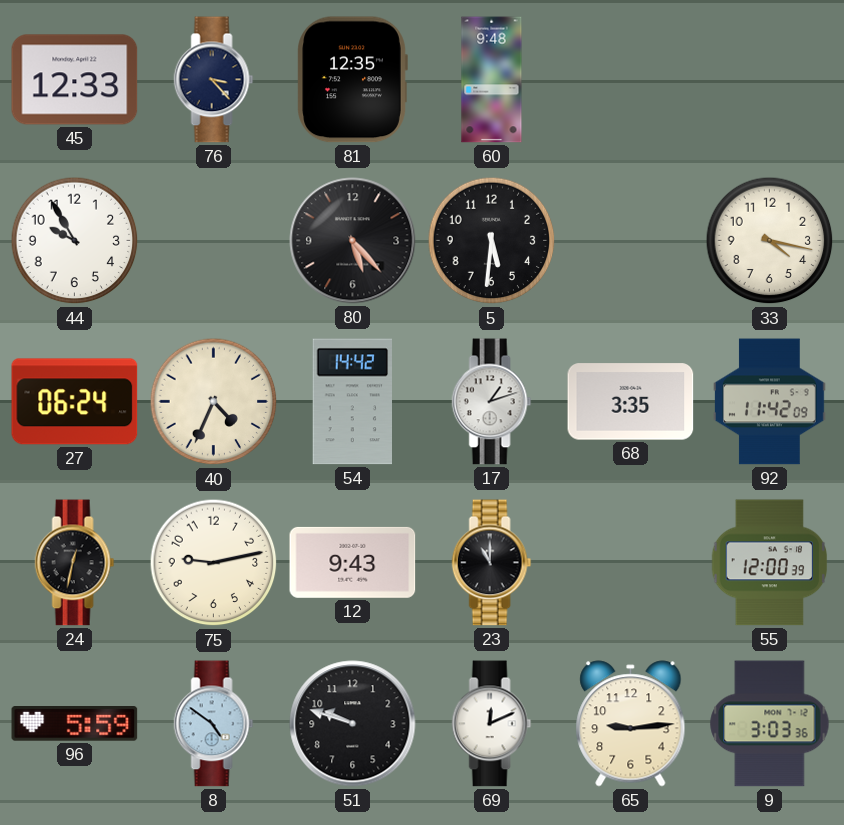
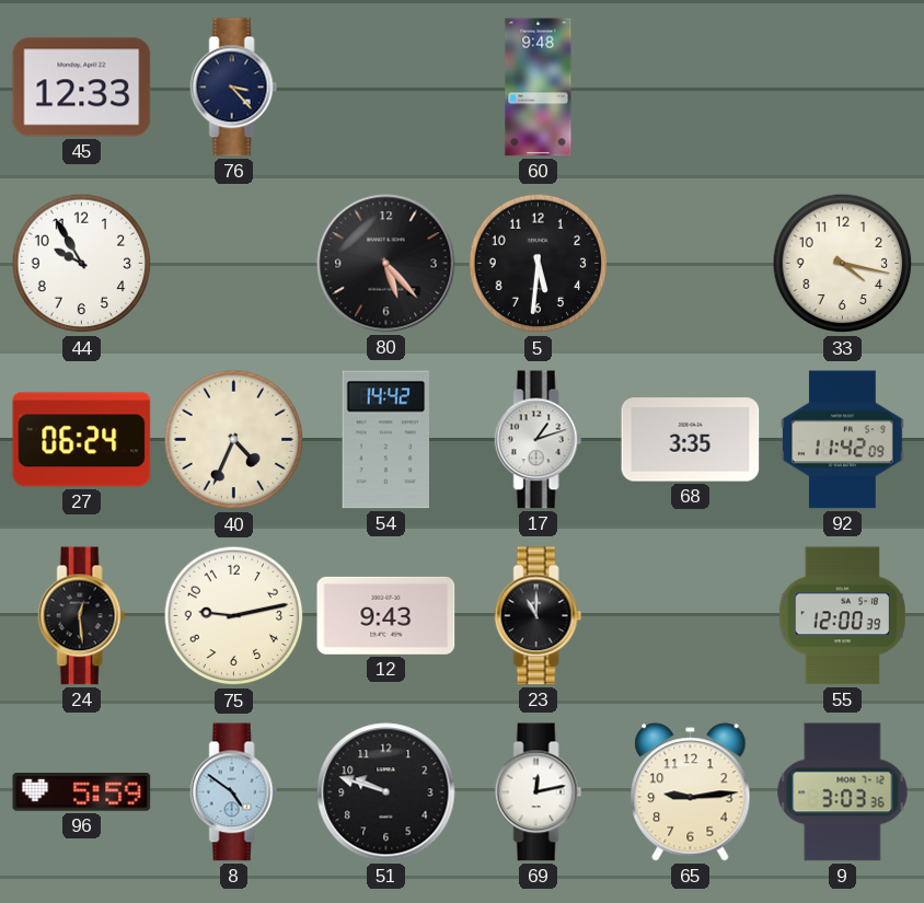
81: 12:35 -> none
24: 12:32 -> 12:29
69: 12:11 -> 12:13
